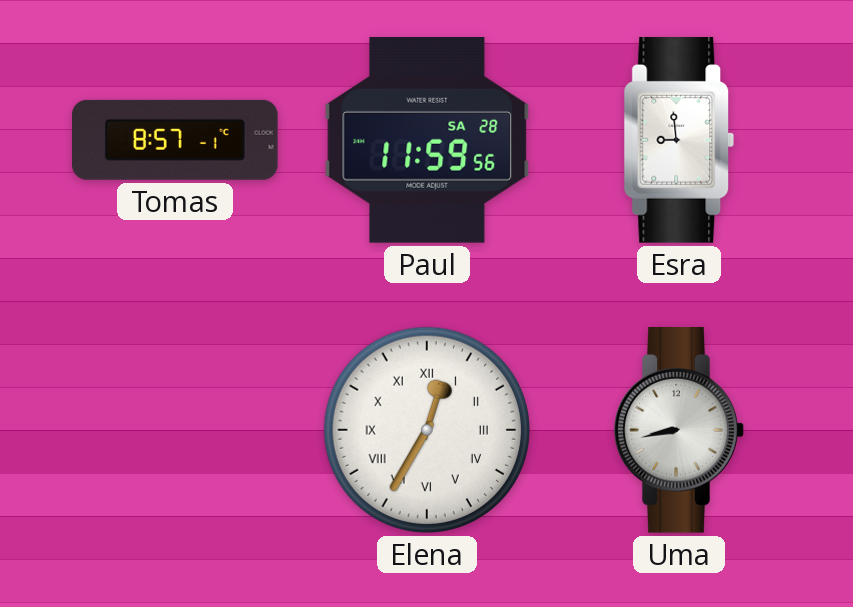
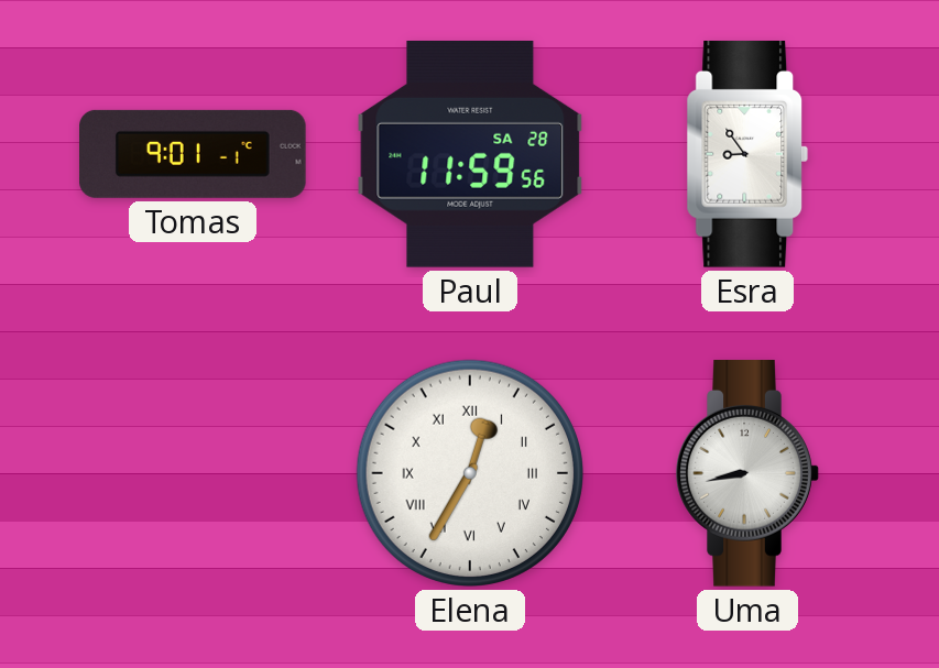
Tomas: 8:57 -> 9:01
Esra: 8:59 -> 8:54
